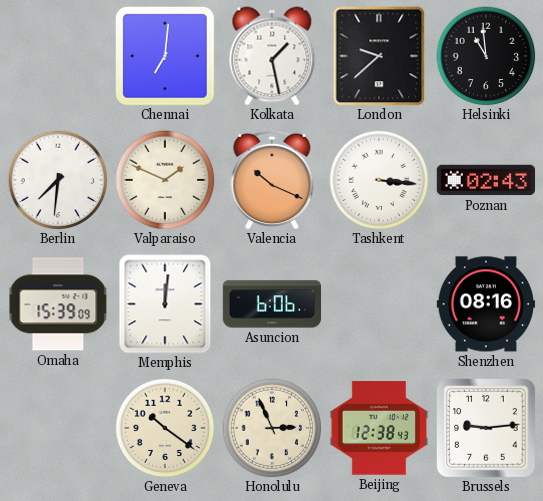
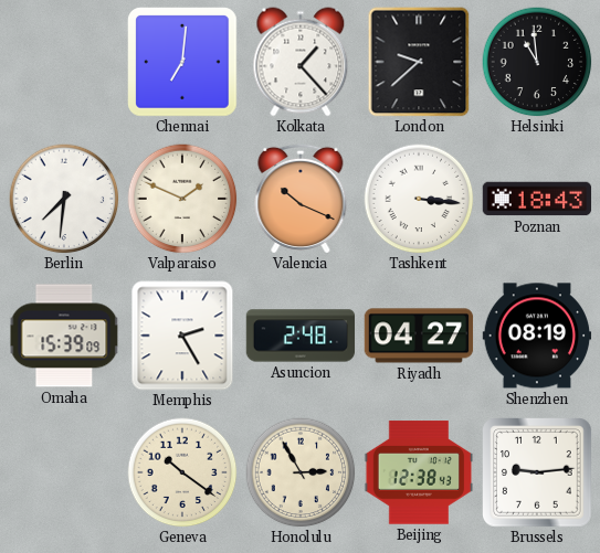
Kolkata: 1:28 -> 1:23
Poznan: 02:43 -> 18:43
Memphis: 12:01 -> 2:25
Asuncion: 6:06 -> 2:48
Riyadh: none -> 04:27
Shenzhen: 08:16 -> 08:19
Honolulu: 2:56 -> 2:55
